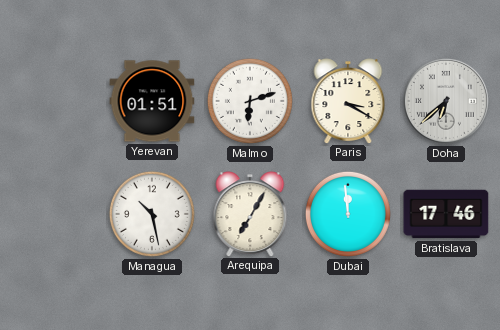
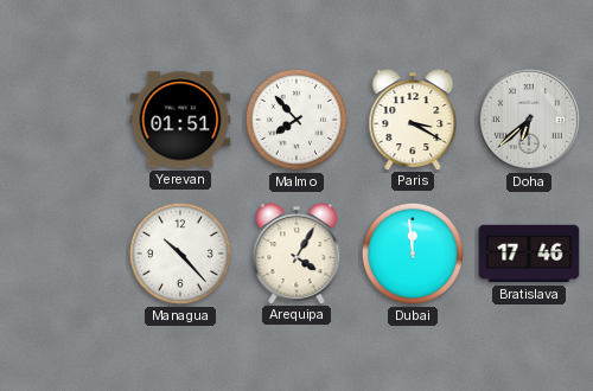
Malmo: 6:12 -> 7:53
Managua: 10:28 -> 10:23
Arequipa: 7:05 -> 4:05
